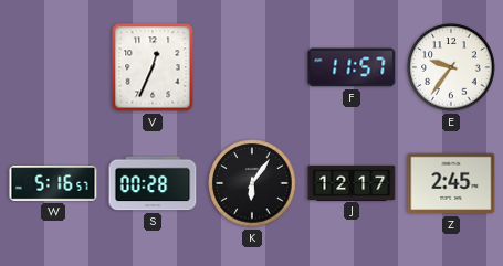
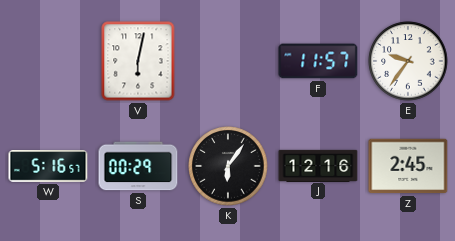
V: 12:34 -> 6:02
S: 00:28 -> 00:29
J: 12:17 -> 12:16
